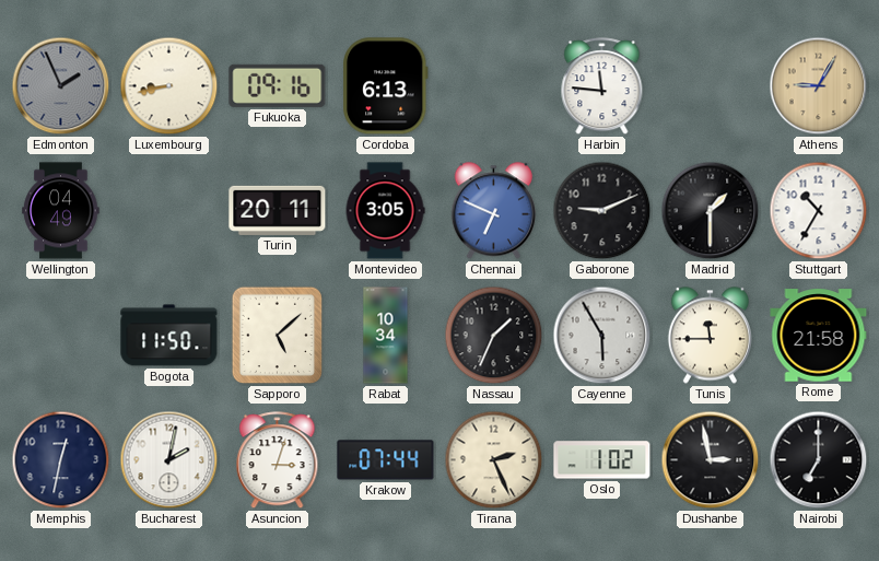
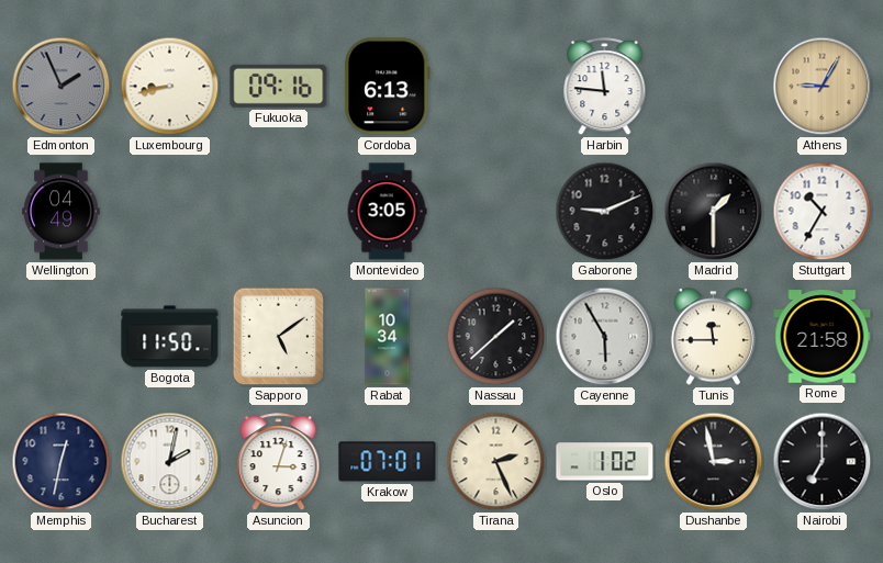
Turin: 20:11 -> none
Chennai: 6:49 -> none
Sapporo: 5:08 -> 5:09
Nassau: 1:34 -> 1:38
Krakow: 07:44 -> 07:01
